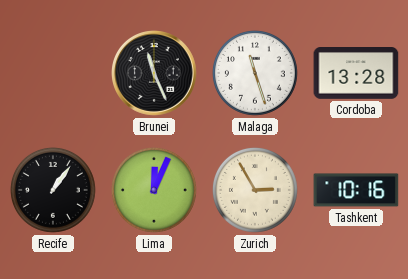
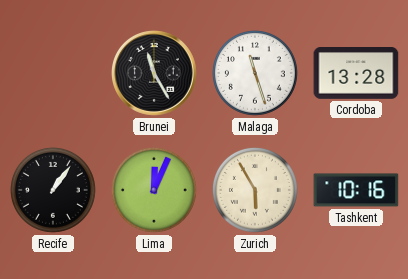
Brunei: 11:26 -> 11:25
Zurich: 2:55 -> 5:55
